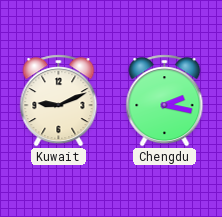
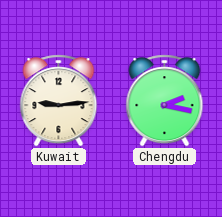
Kuwait: 9:11 -> 9:14
